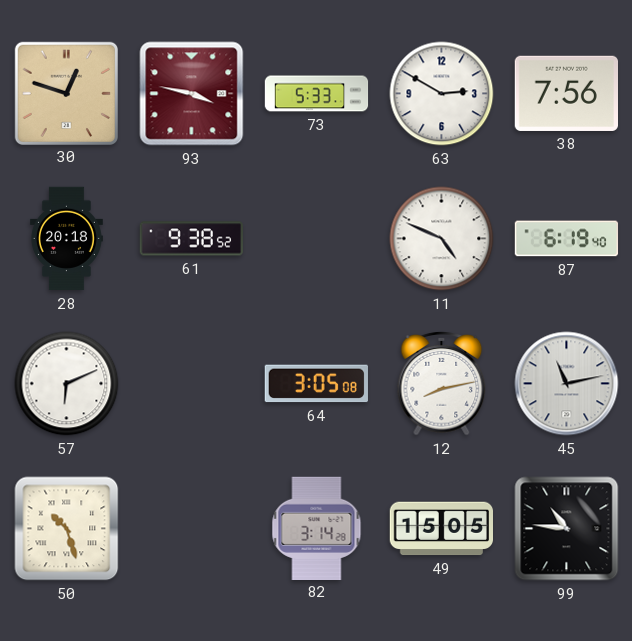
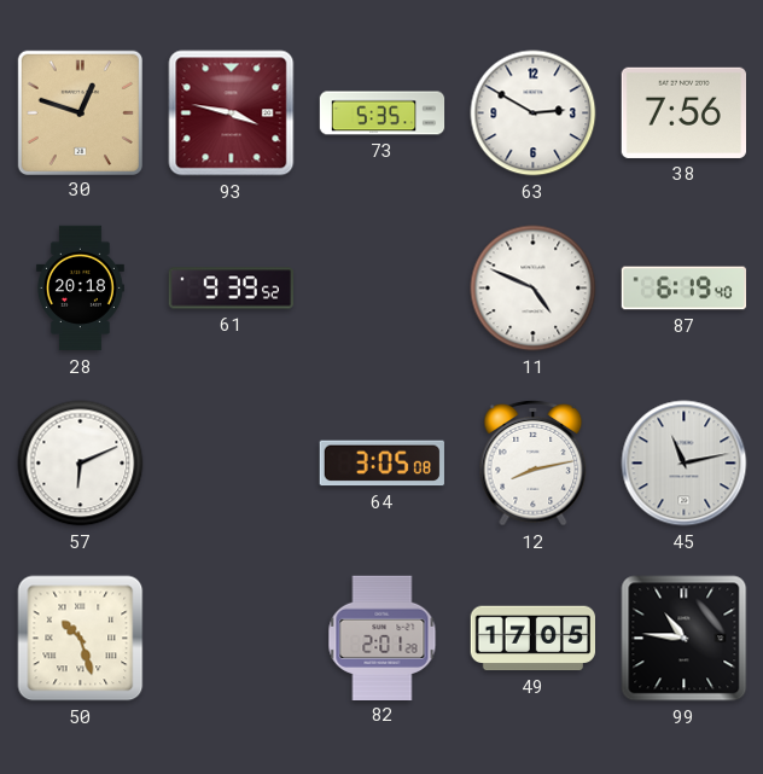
73: 5:33 -> 5:35
61: 9:38 -> 9:39
82: 3:14 -> 2:01
49: 15:05 -> 17:05
